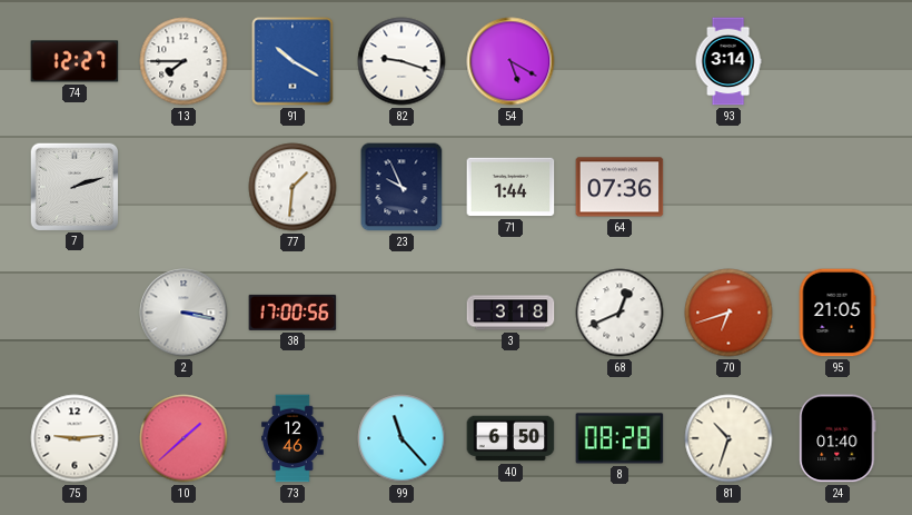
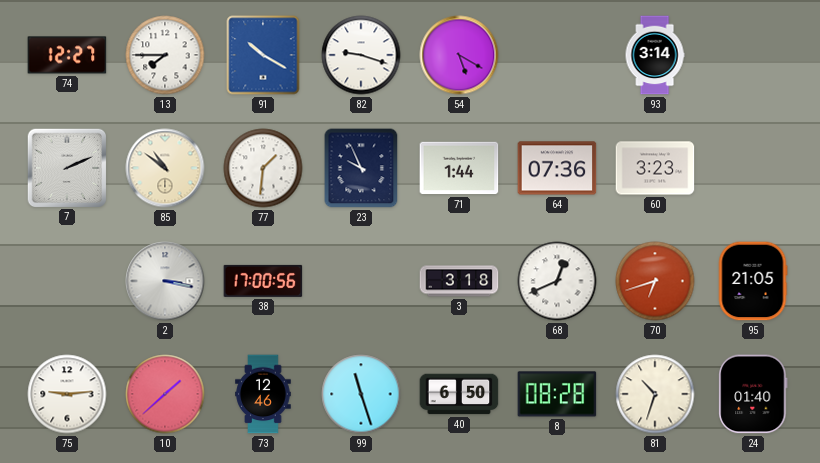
7: 2:12 -> 2:11
85: none -> 10:51
60: none -> 3:23
99: 11:23 -> 11:27
